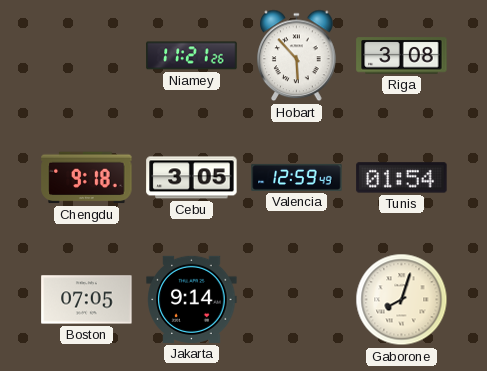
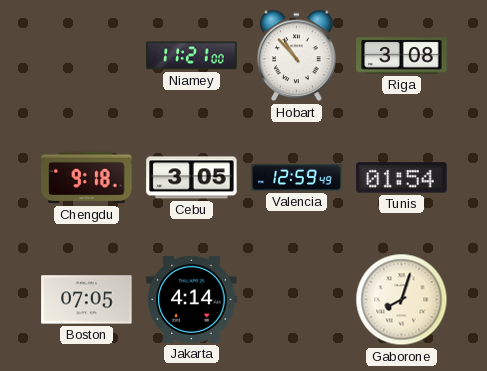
Niamey: 11:21:26 -> 11:21:00
Hobart: 5:53 -> 10:53
Jakarta: 9:14 -> 4:14
